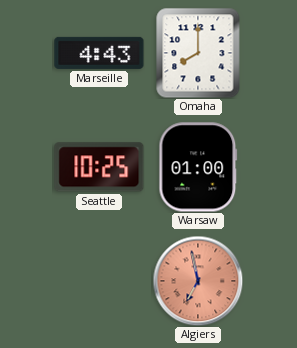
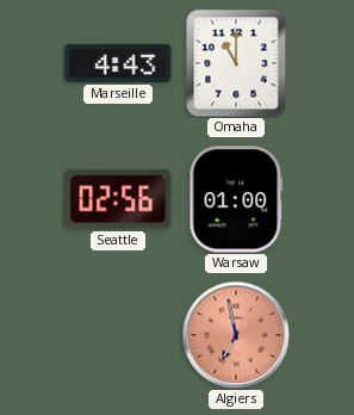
Omaha: 8:00 -> 11:00
Seattle: 10:25 -> 02:56
